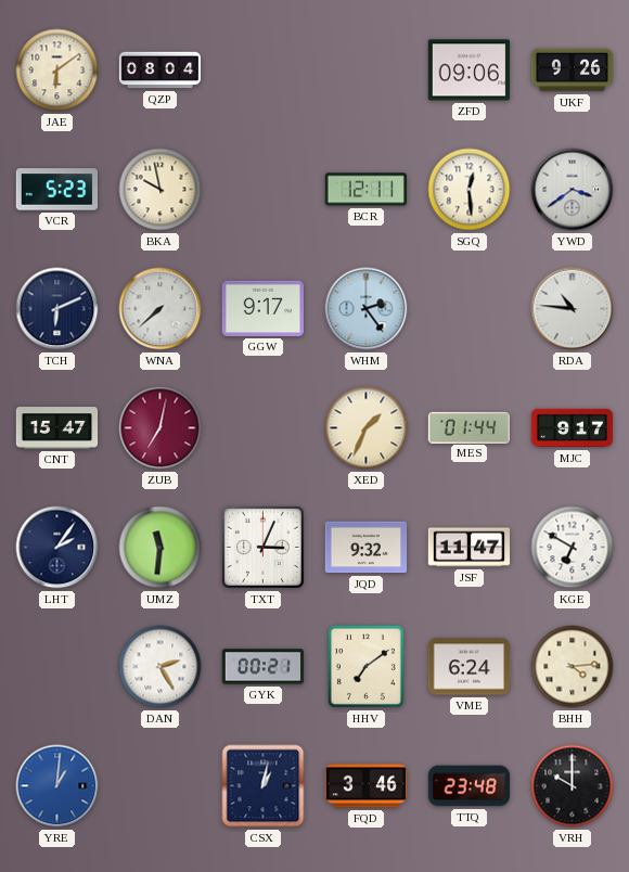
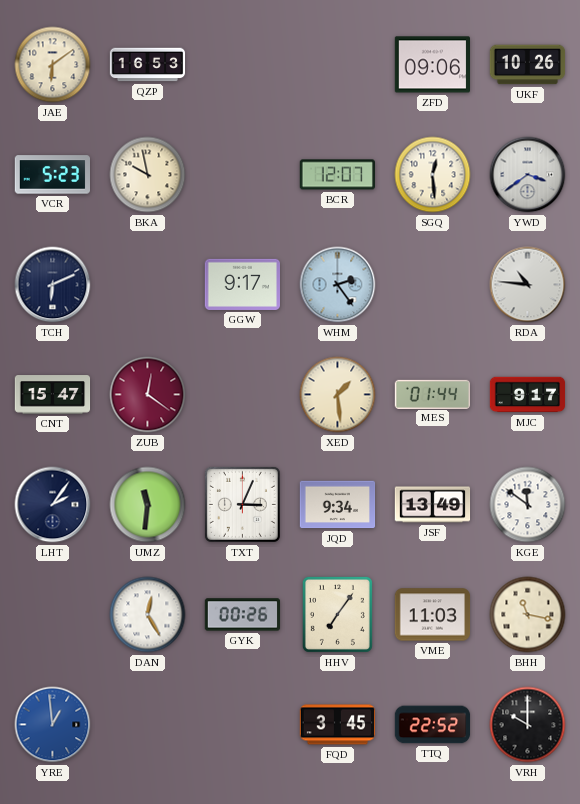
QZP: 08:04 -> 16:53
UKF: 9:26 -> 10:26
BCR: 12:11 -> 12:07
WNA: 7:38 -> none
ZUB: 7:02 -> 12:21
XED: 1:34 -> 1:29
JQD: 9:32 -> 9:34
JSF: 11:47 -> 13:49
KGE: 6:50 -> 11:51
DAN: 2:25 -> 12:25
GYK: 00:21 -> 00:26
HHV: 7:09 -> 7:06
VME: 6:24 -> 11:03
BHH: 4:14 -> 11:17
YRE: 1:01 -> 12:59
CSX: 1:02 -> none
FQD: 3:46 -> 3:45
TTQ: 23:48 -> 22:52
